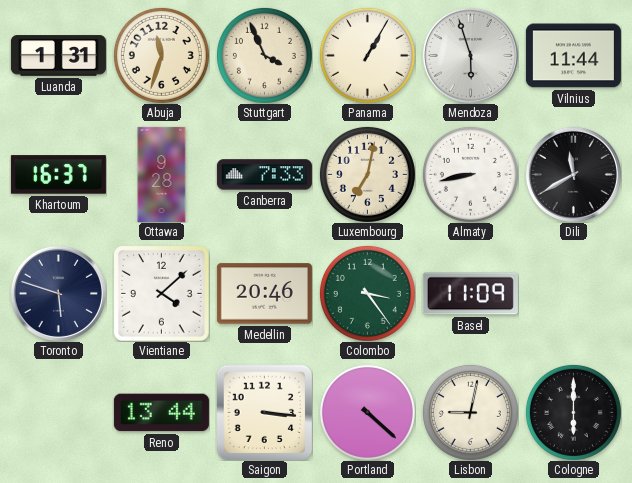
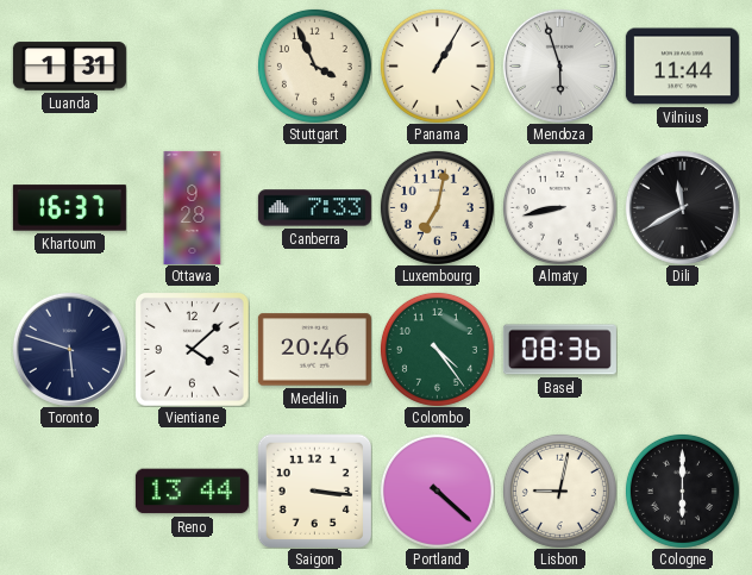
Abuja: 11:33 -> none
Colombo: 3:24 -> 4:24
Basel: 11:09 -> 08:36
